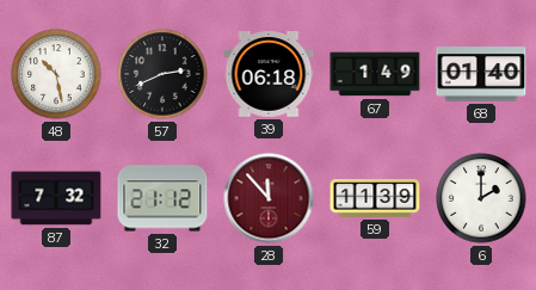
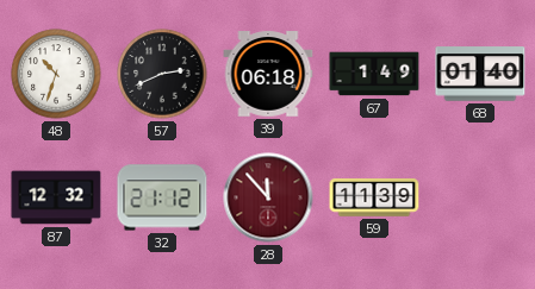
48: 10:28 -> 10:33
87: 7:32 -> 12:32
6: 2:00 -> none
